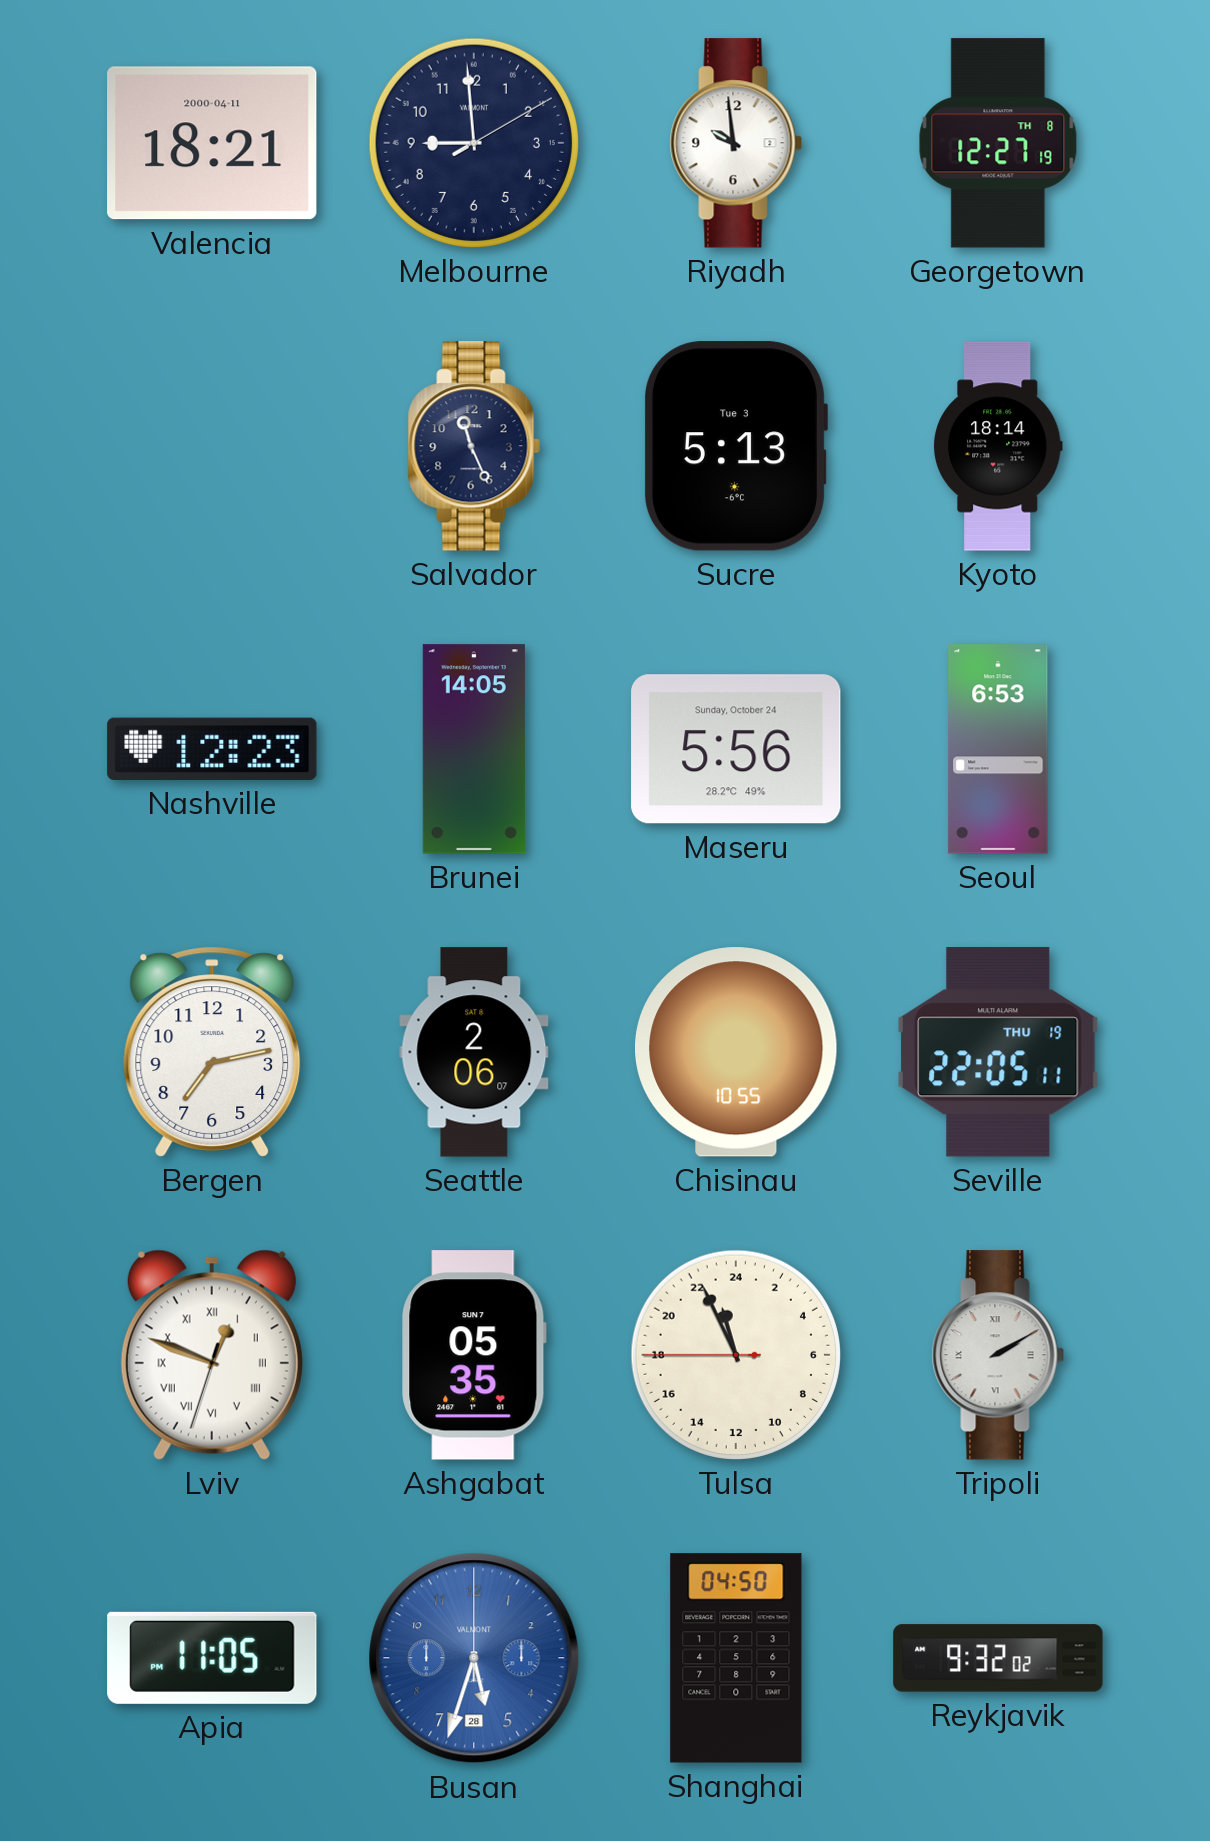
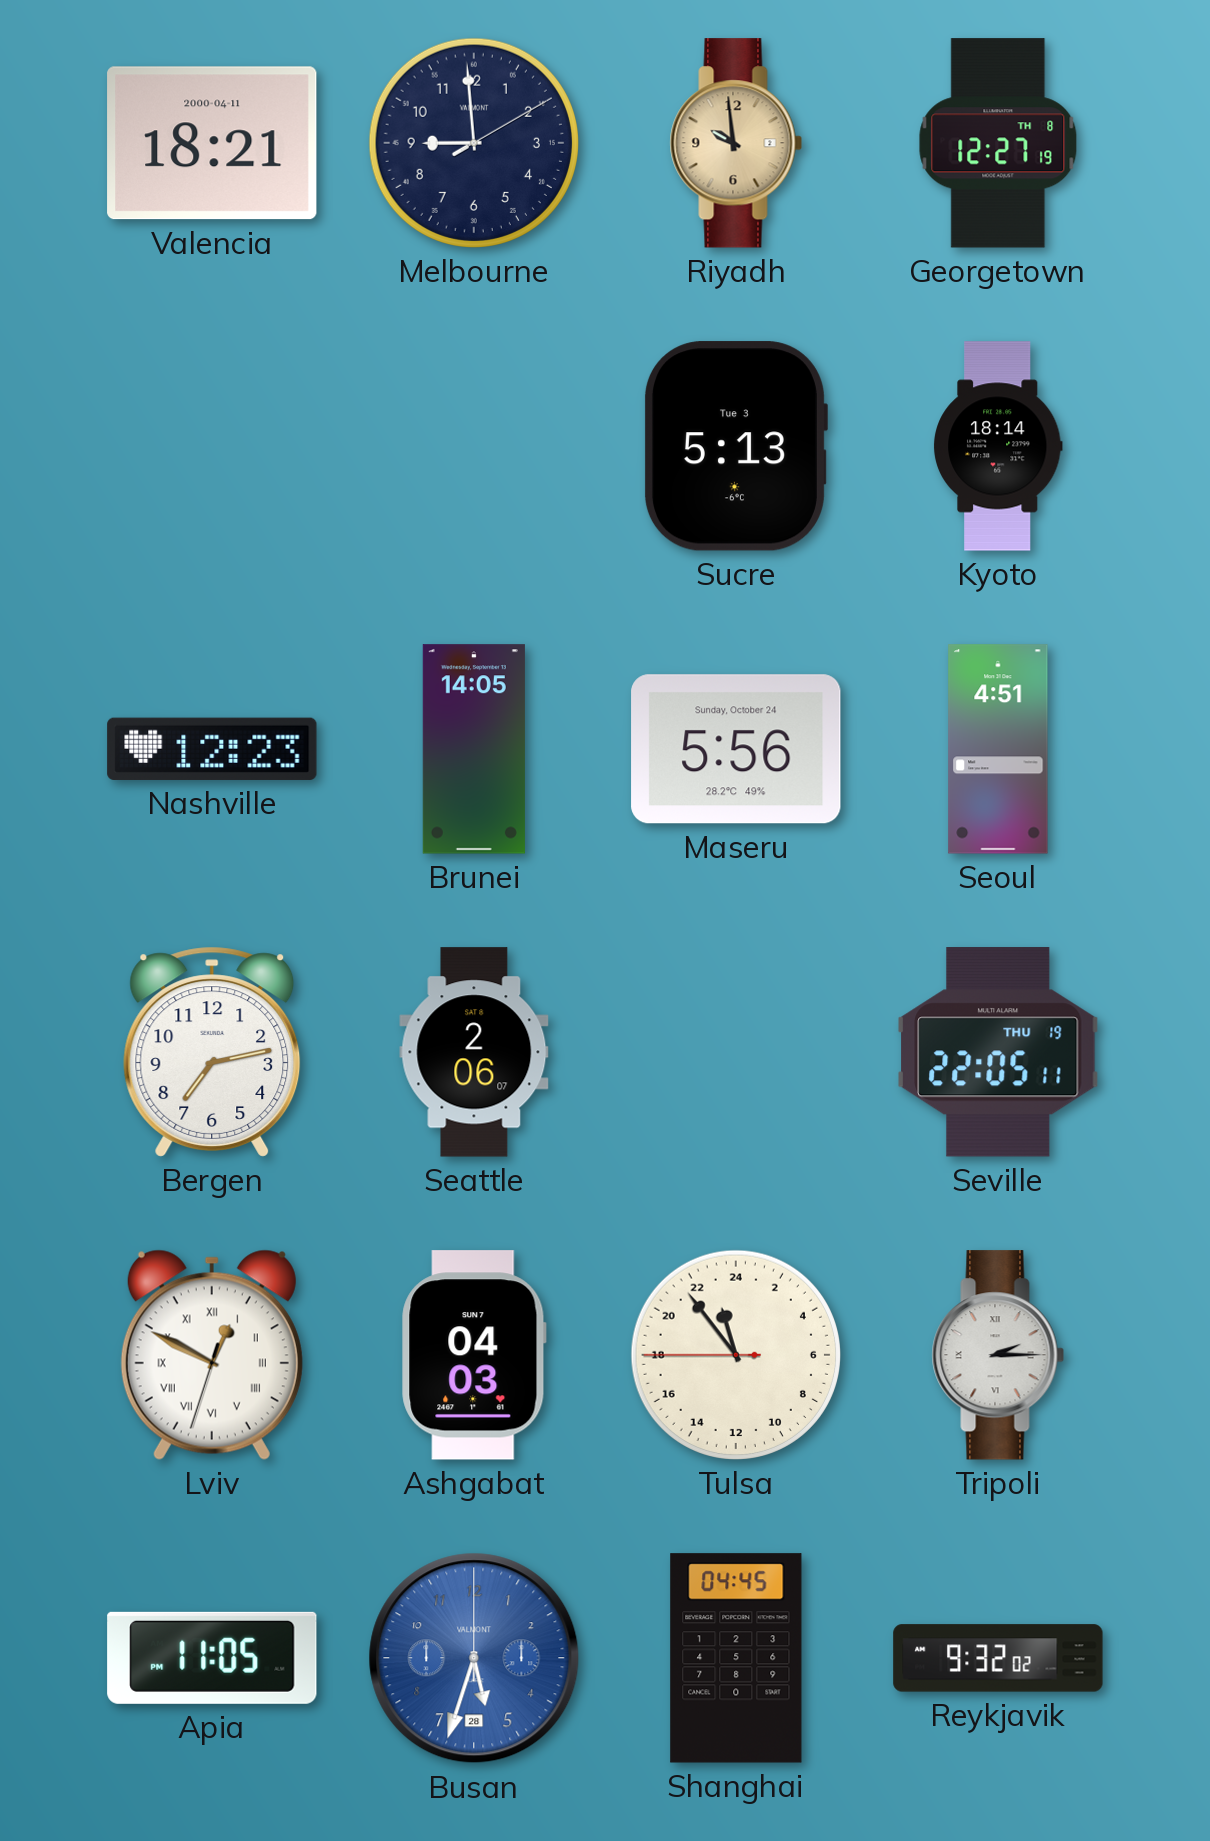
Riyadh dial: white -> champagne
Salvador: 11:26 -> none
Seoul: 6:53 -> 4:51
Chisinau: 10:55 -> none
Lviv: 12:48 -> 12:49
Ashgabat: 05:35 -> 04:03
Tulsa: 22:55 -> 22:53
Tripoli: 2:10 -> 2:15
Shanghai: 04:50 -> 04:45
